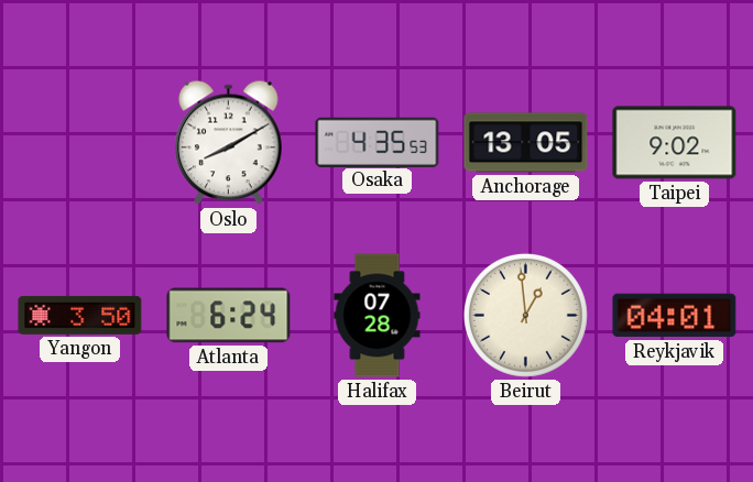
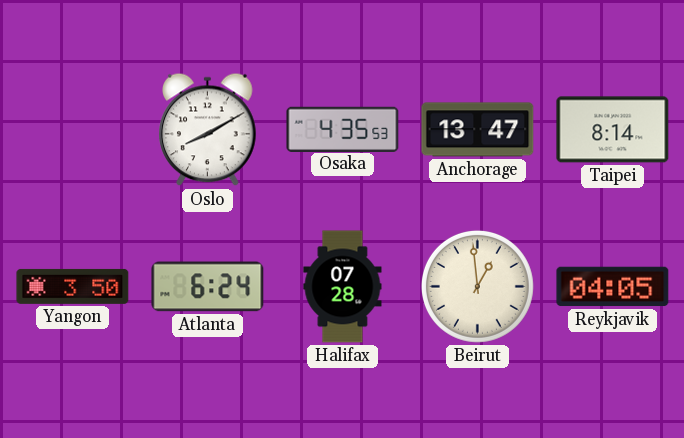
Anchorage: 13:05 -> 13:47
Taipei: 9:02 -> 8:14
Reykjavik: 04:01 -> 04:05
